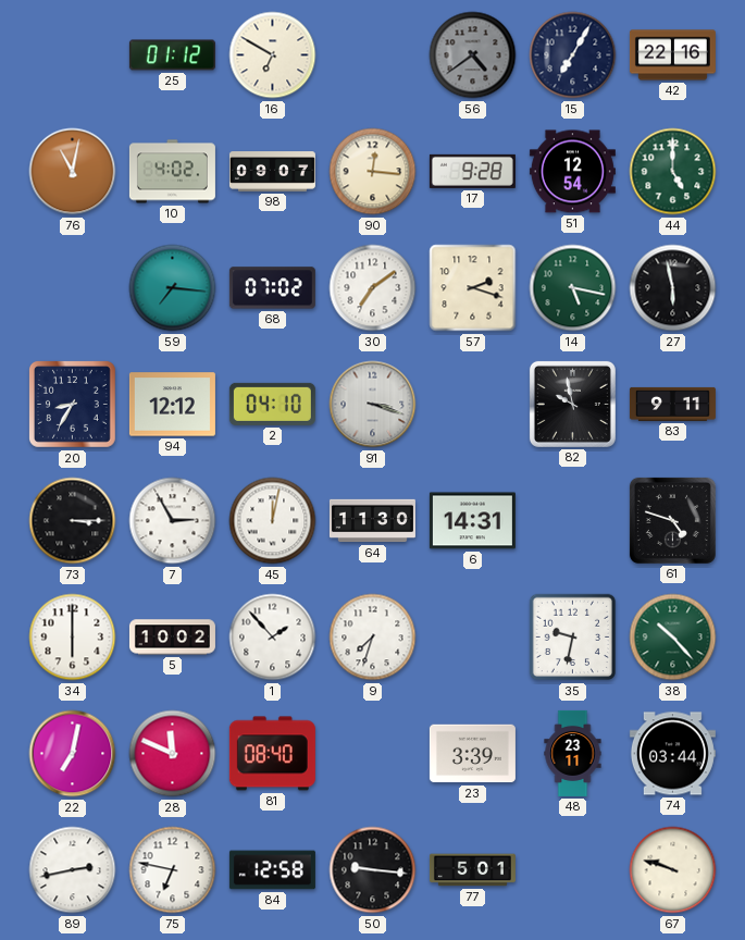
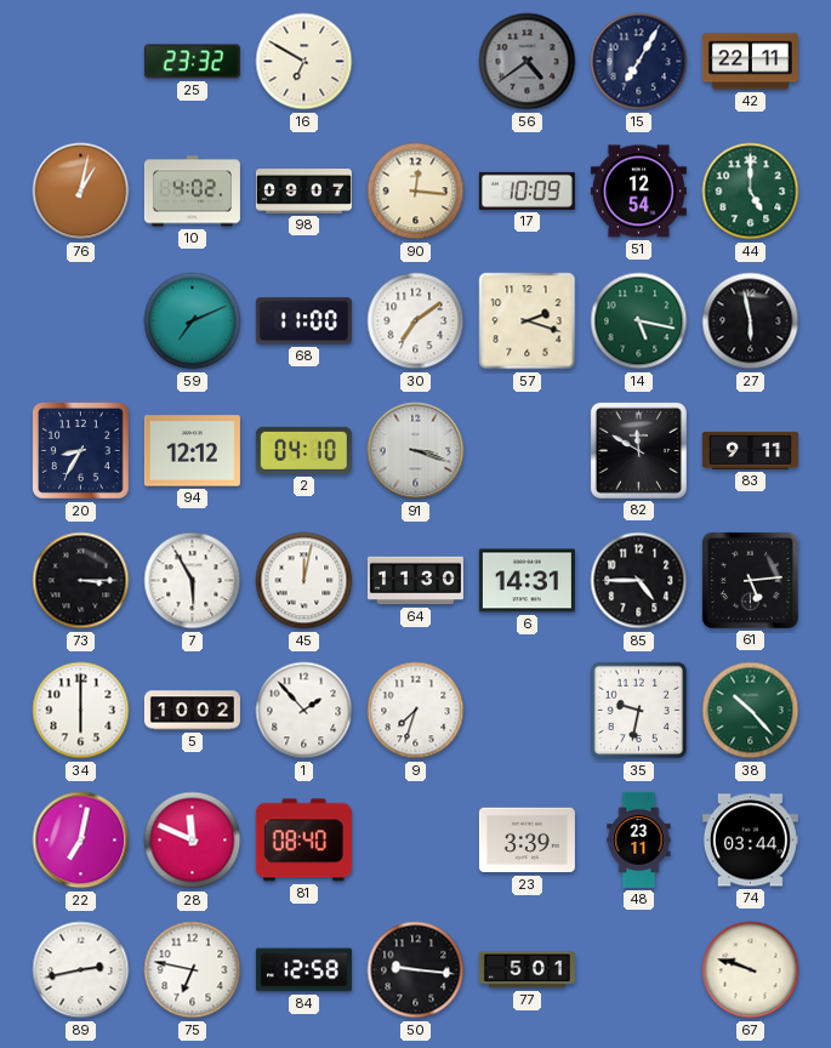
25: 01:12 -> 23:32
42: 22:16 -> 22:11
76: 11:02 -> 1:02
17: 9:28 -> 10:09
59: 7:16 -> 7:11
68: 07:02 -> 11:00
82: 9:58 -> 11:50
7: 2:55 -> 5:55
85: none -> 4:45
61: 4:48 -> 5:14
